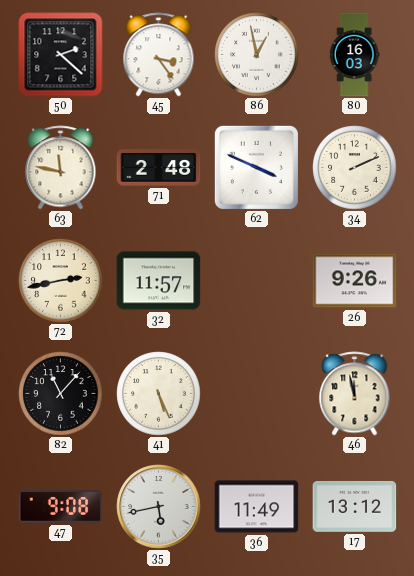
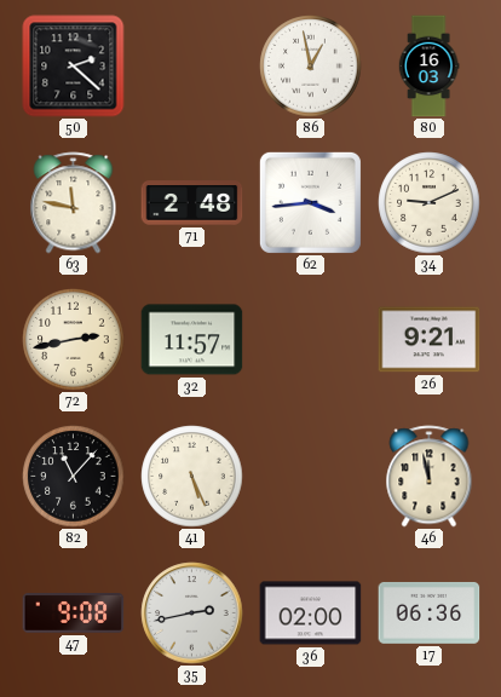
45: 3:24 -> none
62: 3:49 -> 3:44
34: 2:11 -> 9:11
26: 9:26 -> 9:21
35: 5:43 -> 2:43
36: 11:49 -> 02:00
17: 13:12 -> 06:36
